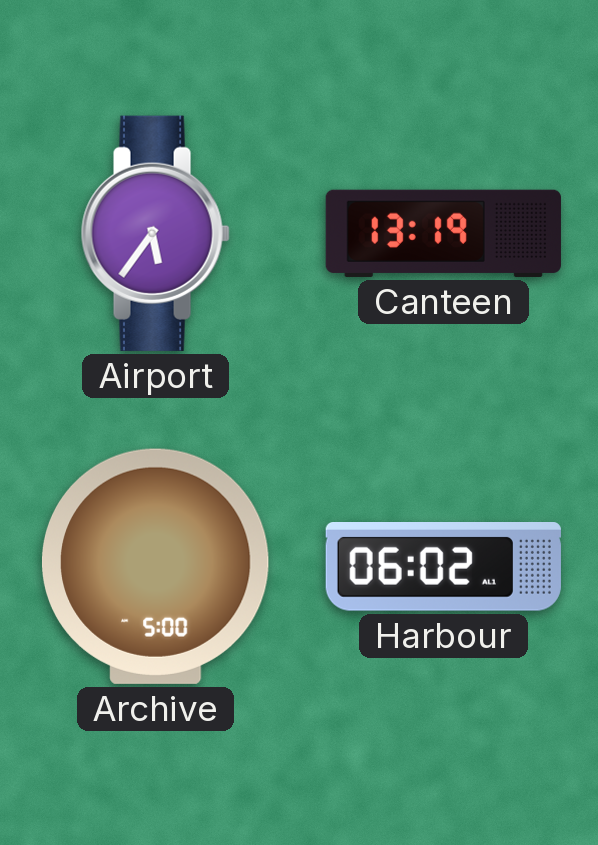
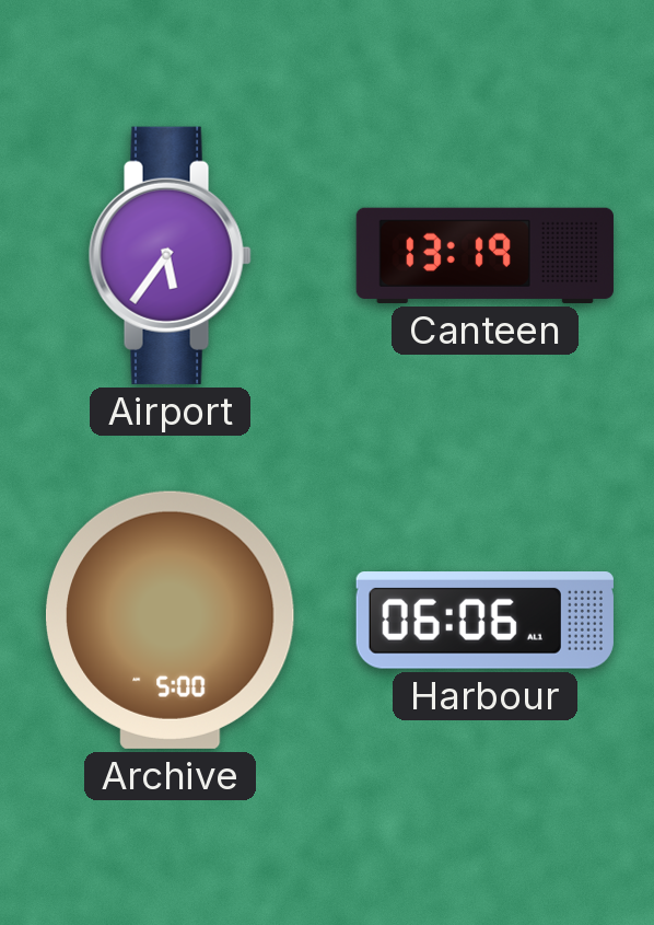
Harbour: 06:02 -> 06:06
